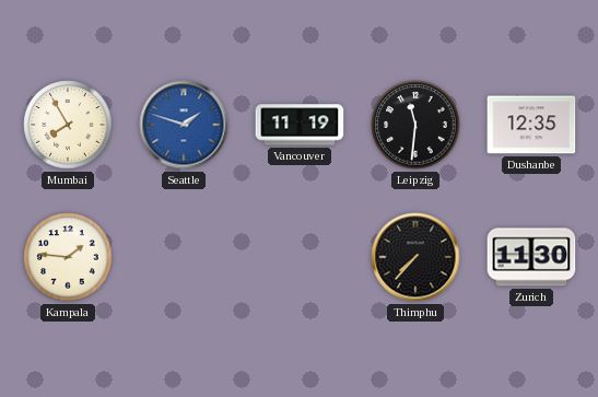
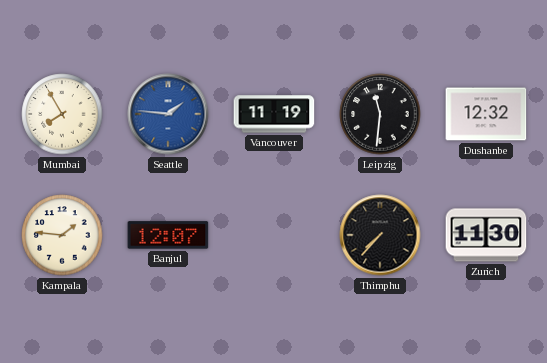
Seattle: 1:48 -> 1:46
Dushanbe: 12:35 -> 12:32
Banjul: none -> 12:07
